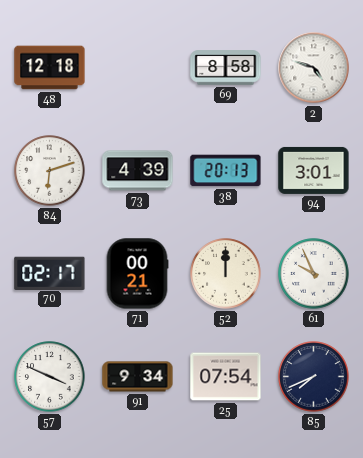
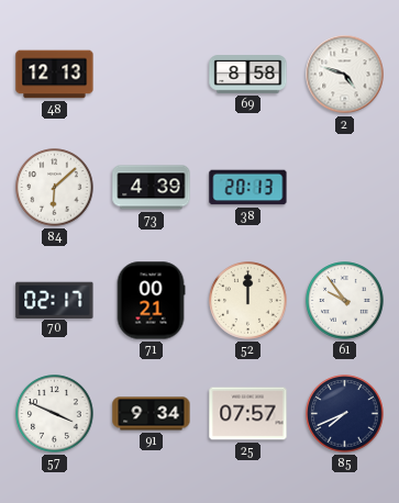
48: 12:18 -> 12:13
84: 6:12 -> 6:08
94: 3:01 -> none
61: 9:56 -> 9:54
25: 07:54 -> 07:57
